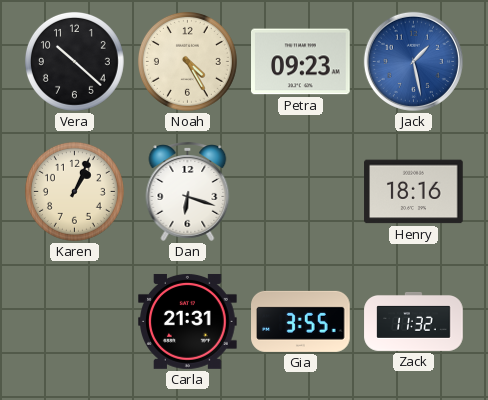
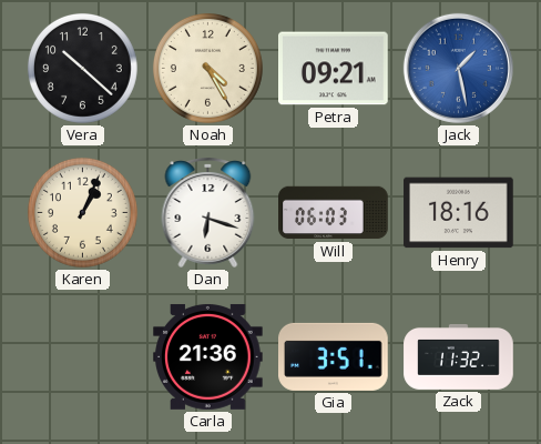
Petra: 09:23 -> 09:21
Will: none -> 06:03
Carla: 21:31 -> 21:36
Gia: 3:55 -> 3:51
